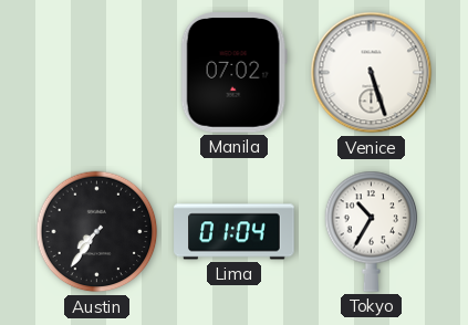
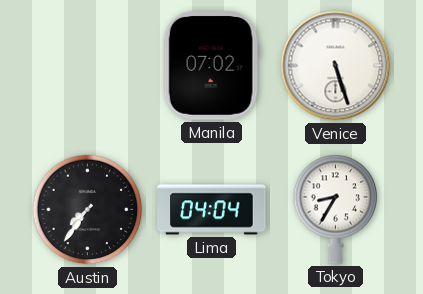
Lima: 01:04 -> 04:04
Tokyo: 10:35 -> 8:35
